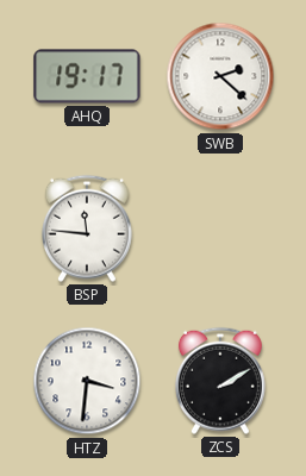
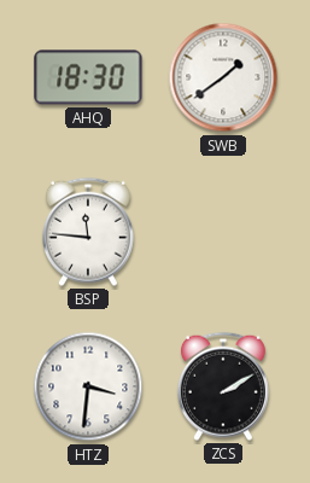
AHQ: 19:17 -> 18:30
SWB: 2:22 -> 1:39
